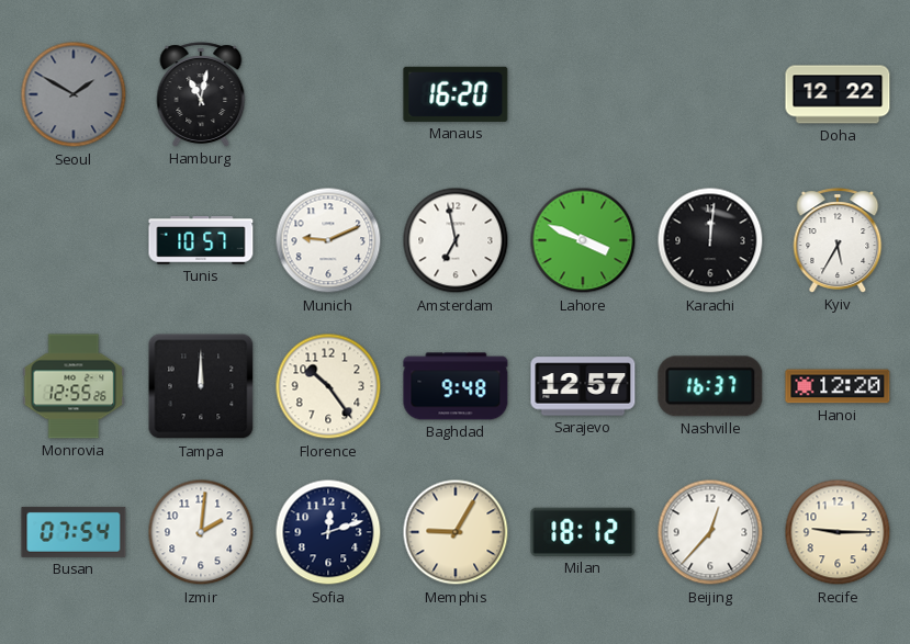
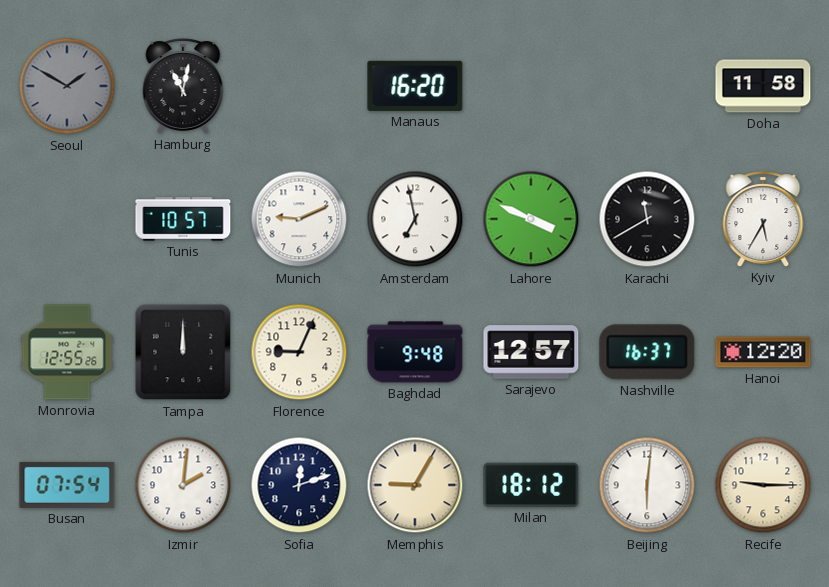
Doha: 12:22 -> 11:58
Karachi: 12:01 -> 11:40
Florence: 10:24 -> 9:04
Beijing: 12:37 -> 6:01
